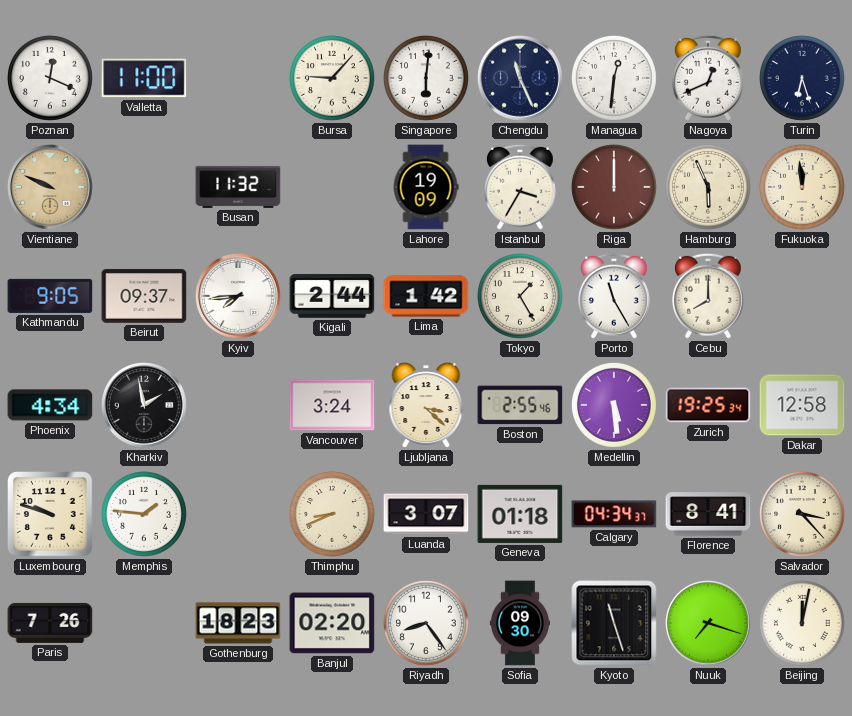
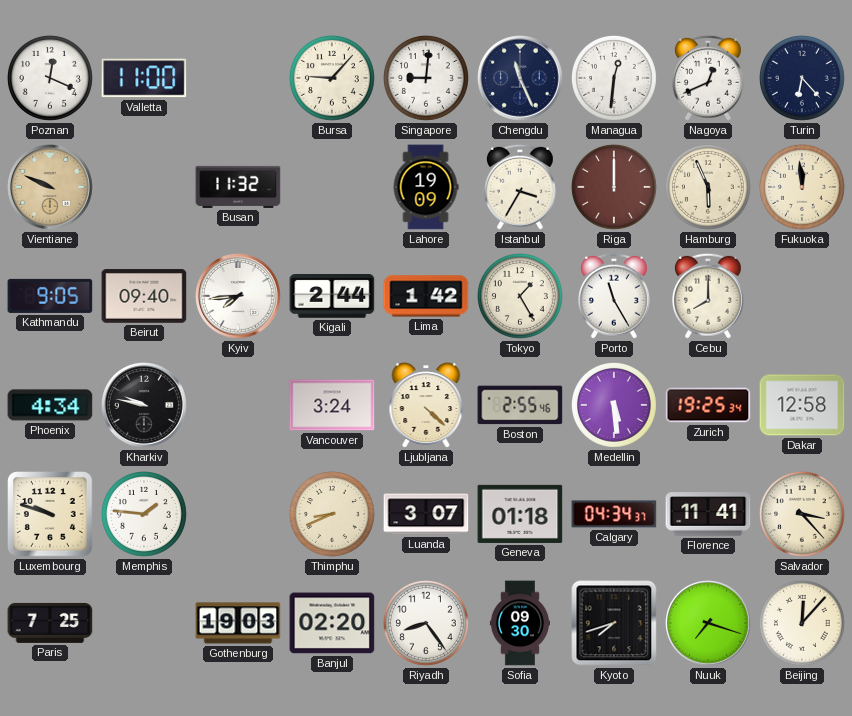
Singapore: 6:01 -> 9:01
Turin: 6:27 -> 6:23
Beirut: 09:37 -> 09:40
Kharkiv: 1:58 -> 9:47
Ljubljana: 3:22 -> 4:22
Florence: 8:41 -> 11:41
Paris: 7:26 -> 7:25
Gothenburg: 18:23 -> 19:03
Kyoto: 11:27 -> 7:42
Beijing: 12:02 -> 12:07
